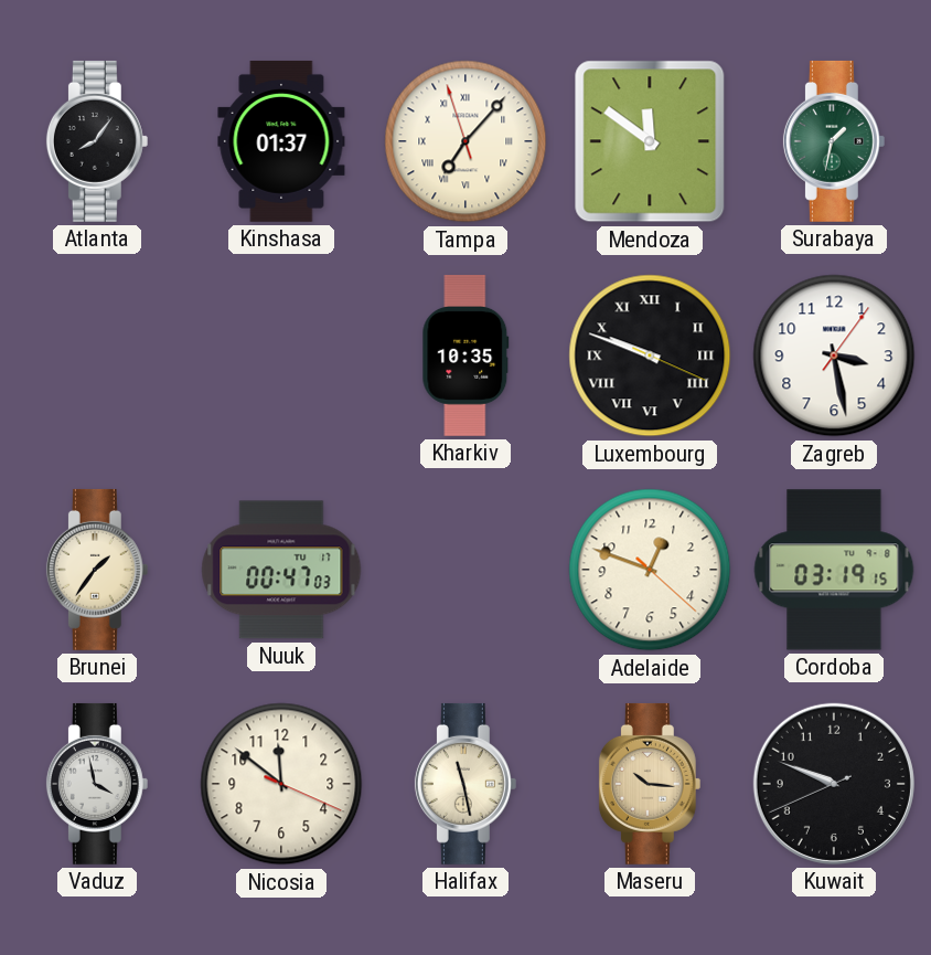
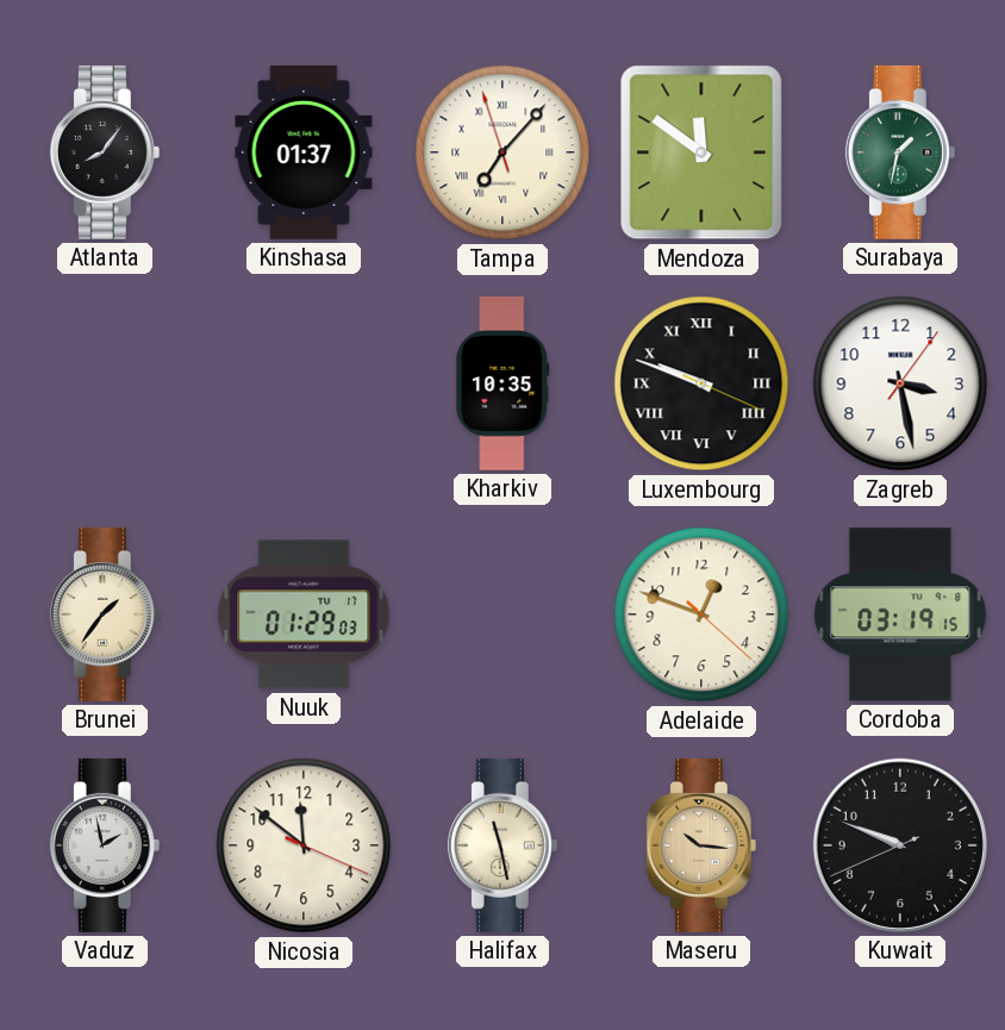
Nuuk: 00:47 -> 01:29
Vaduz: 3:58 -> 1:58
